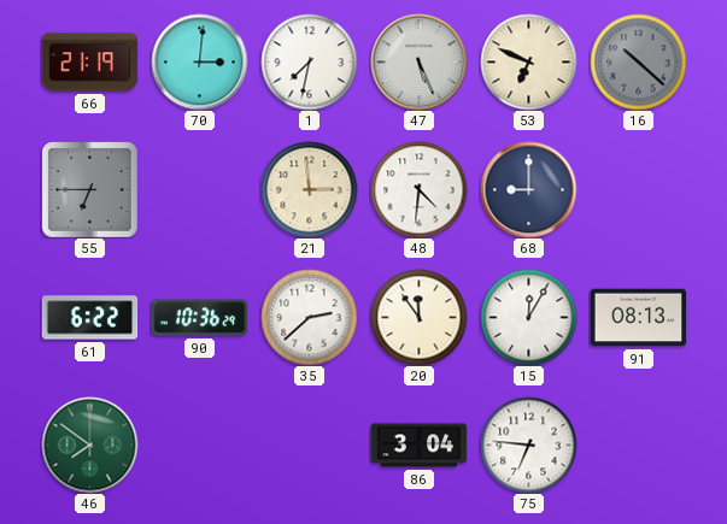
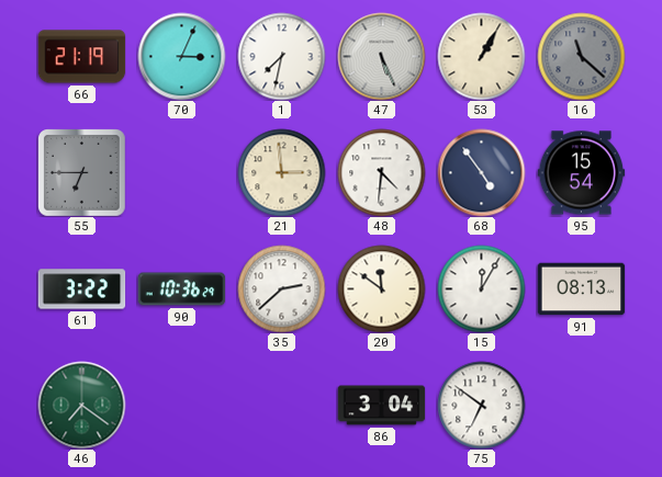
70: 3:01 -> 3:04
53: 6:49 -> 1:05
16: 10:22 -> 11:22
68: 9:00 -> 4:54
95: none -> 15:54
61: 6:22 -> 3:22
20: 11:54 -> 11:51
46: 7:51 -> 7:21
75: 6:46 -> 6:51
